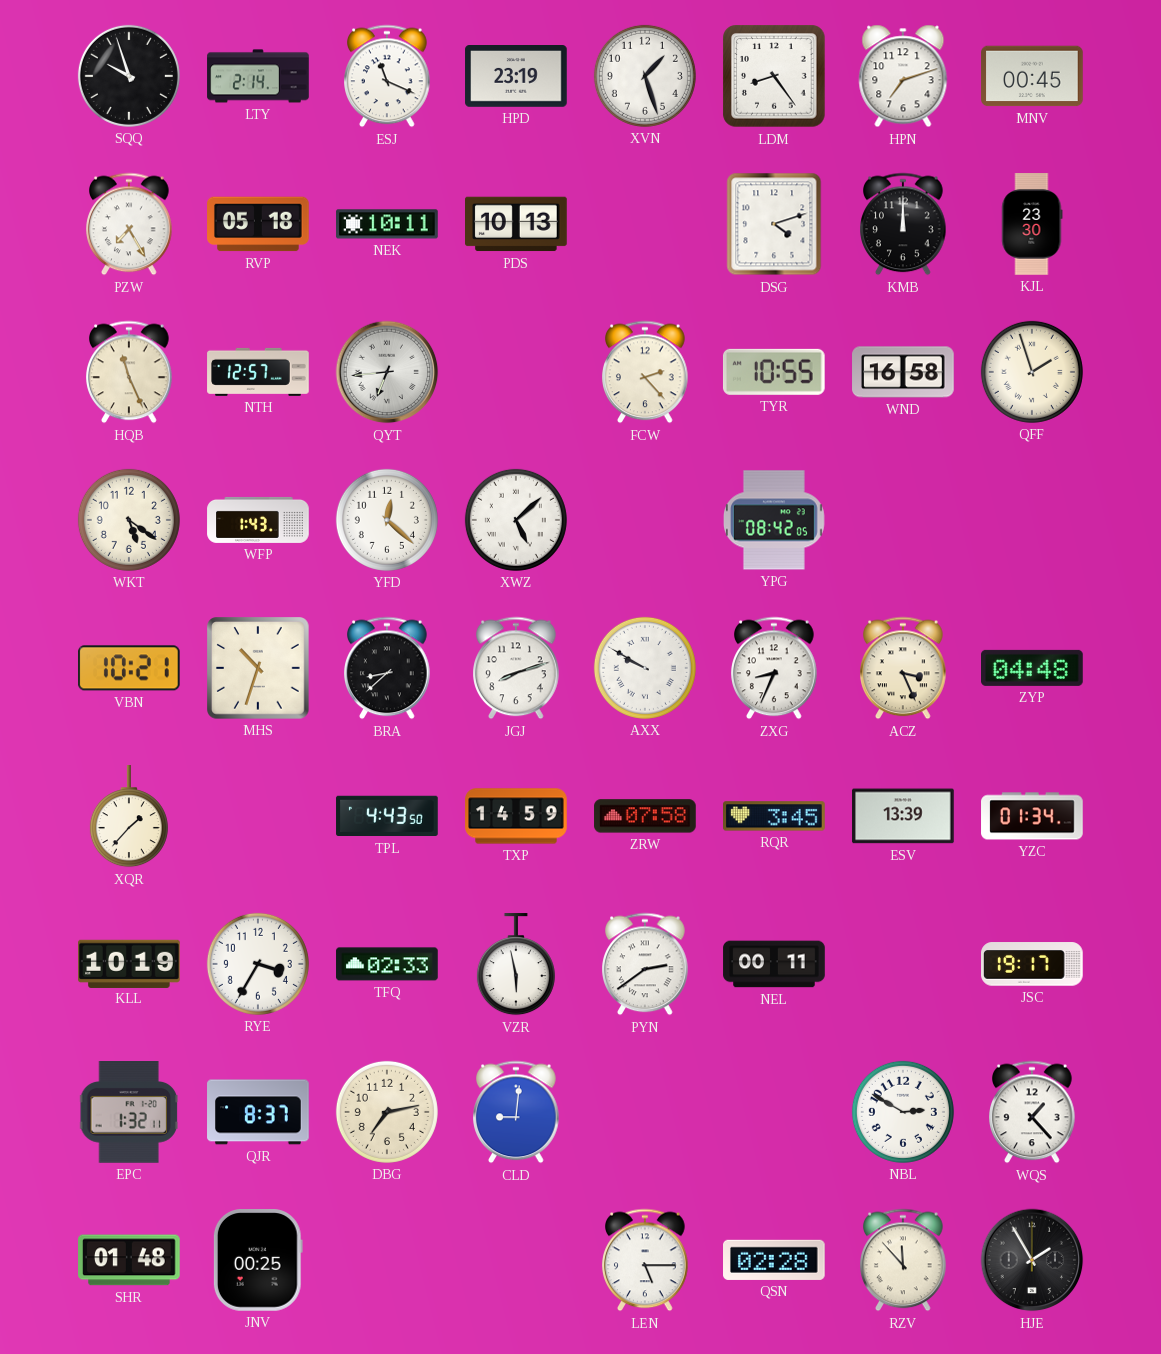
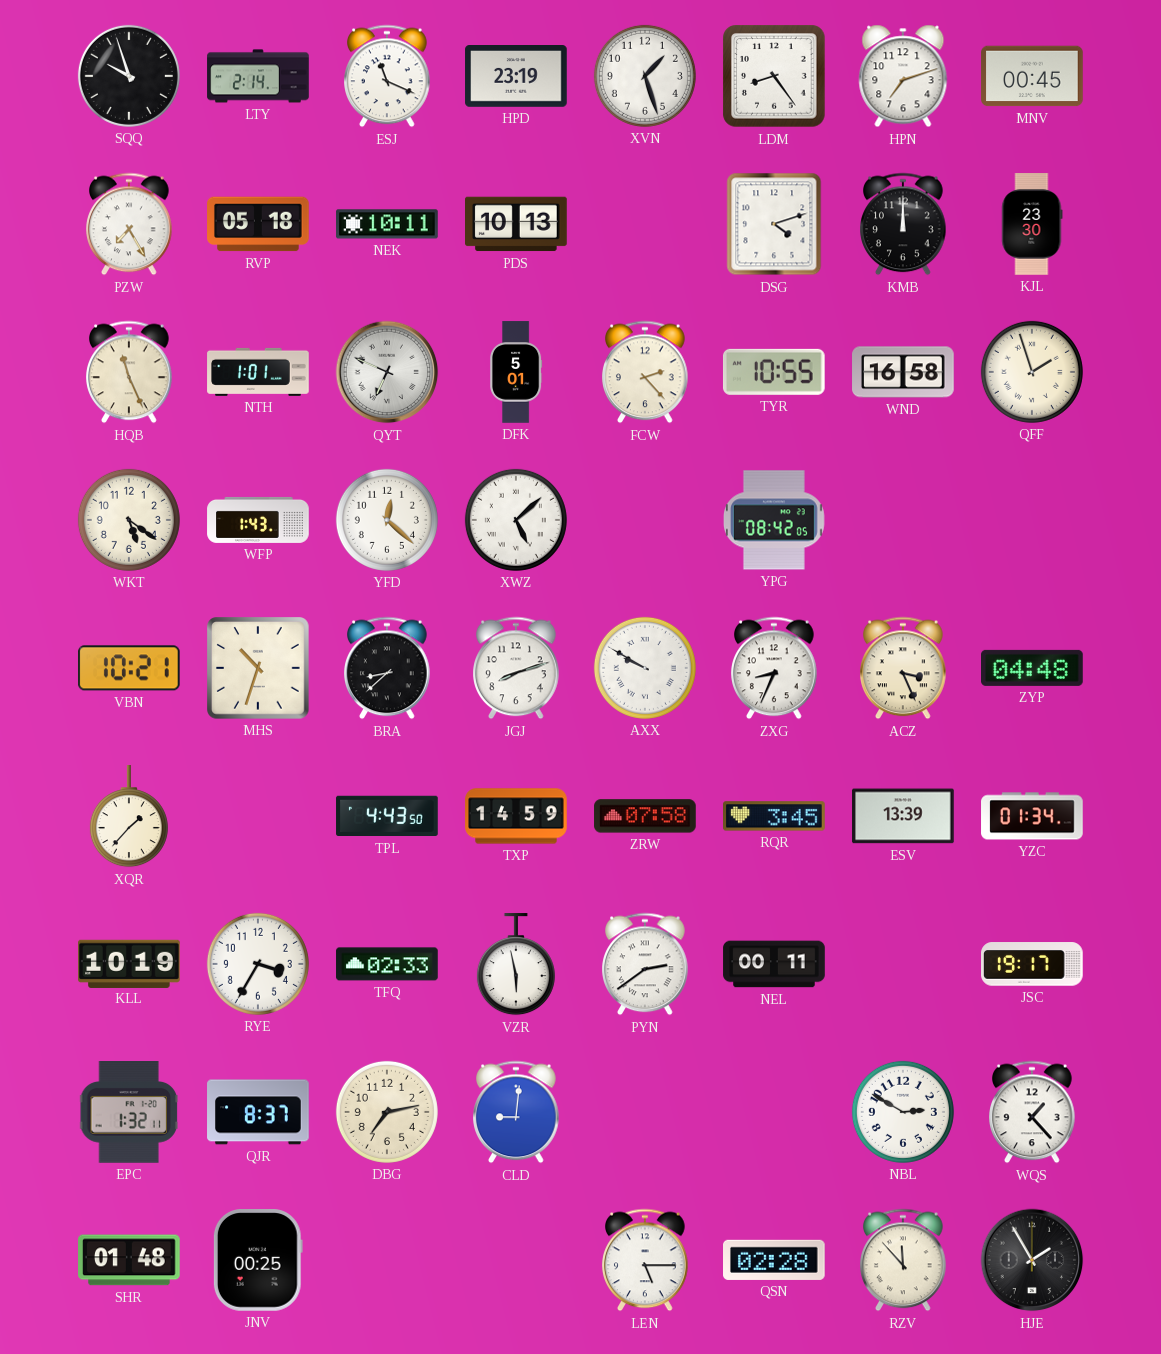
NTH: 12:57 -> 1:01
QYT: 6:44 -> 6:49
DFK: none -> 5:01
